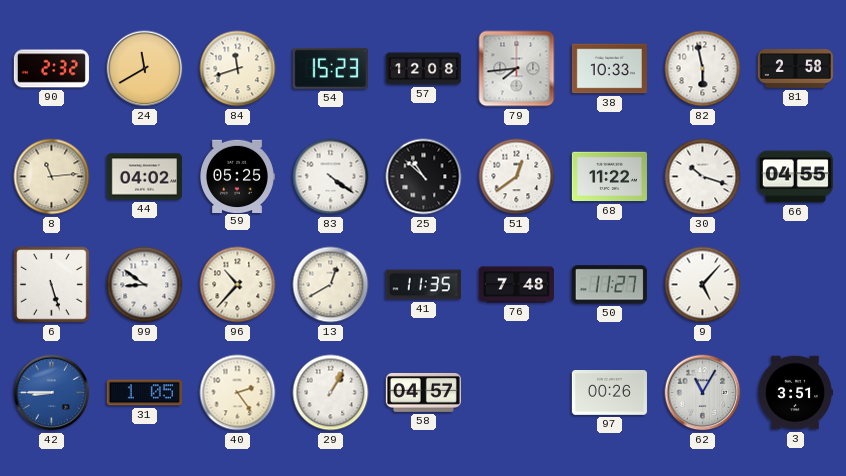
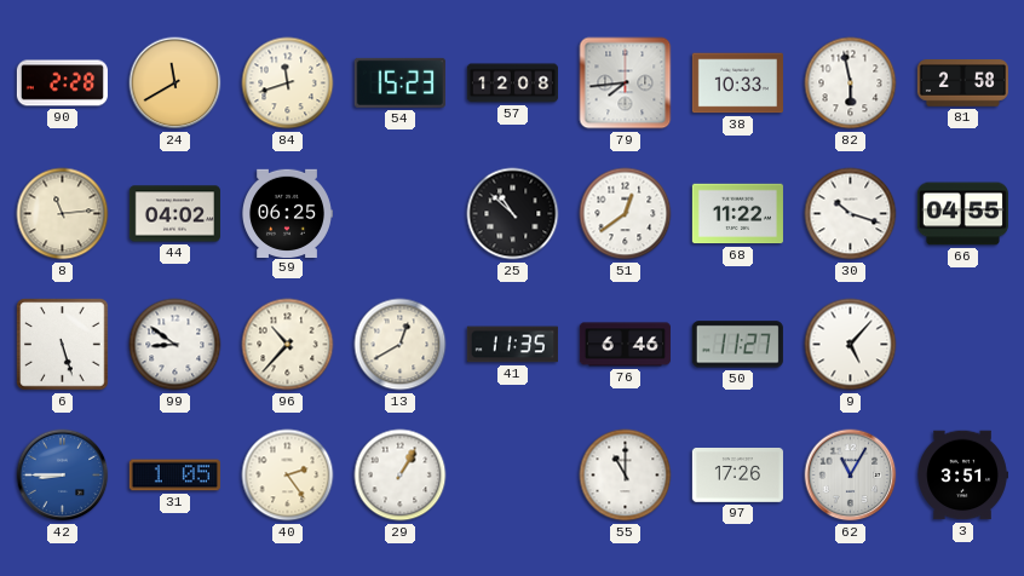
90: 2:32 -> 2:28
59: 05:25 -> 06:25
83: 4:21 -> none
76: 7:48 -> 6:46
58: 04:57 -> none
55: none -> 11:00
97: 00:26 -> 17:26
